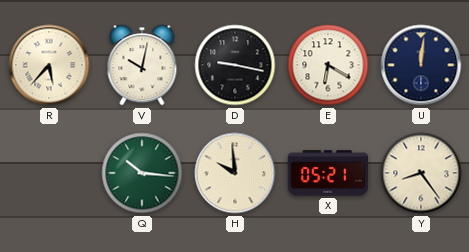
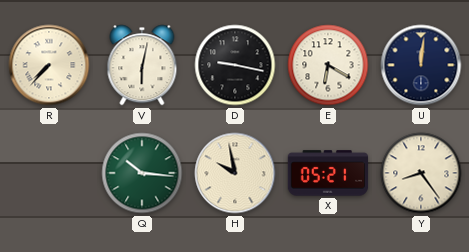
R: 5:37 -> 7:37
V: 10:02 -> 6:02
H: 9:59 -> 9:58
